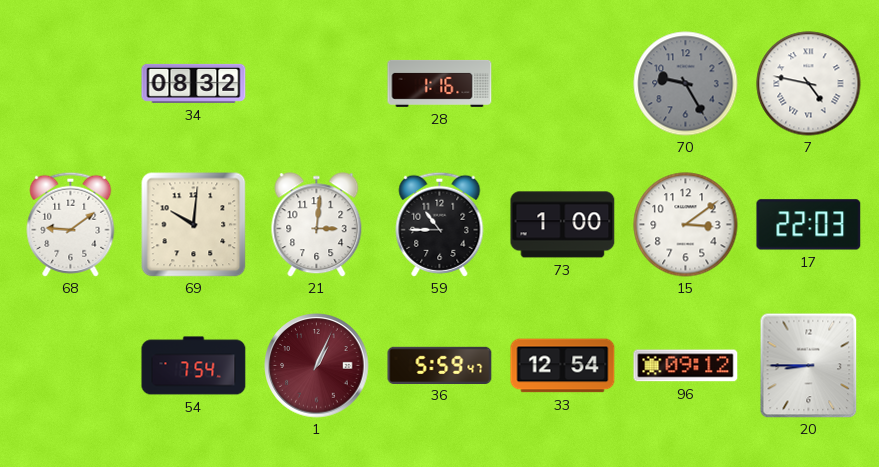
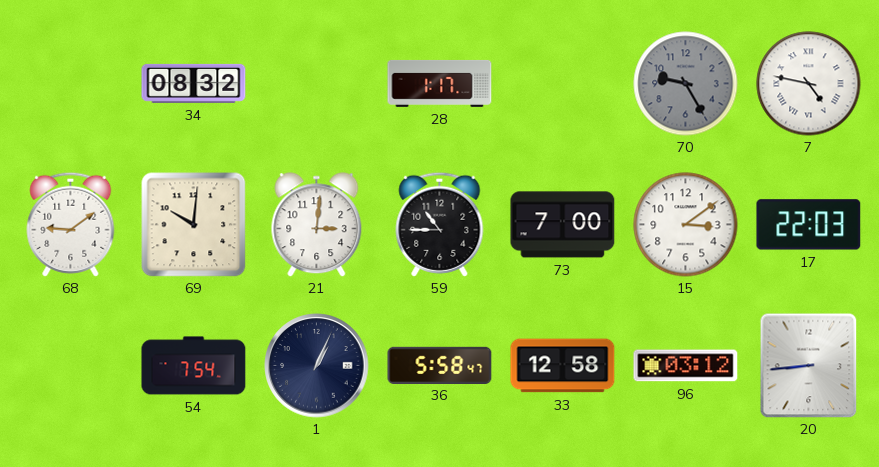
28: 1:16 -> 1:17
73: 1:00 -> 7:00
1 dial: burgundy -> navy
36: 5:59 -> 5:58
33: 12:54 -> 12:58
96: 09:12 -> 03:12
20: 8:45 -> 8:44
